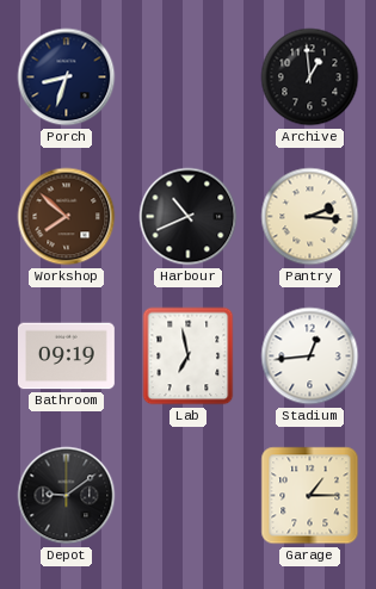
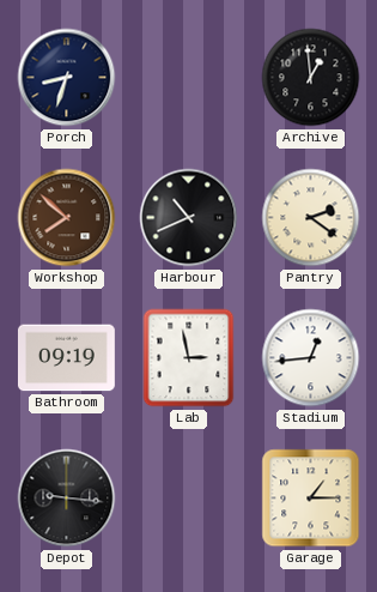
Pantry: 2:16 -> 2:21
Lab: 6:58 -> 2:58
Depot: 9:09 -> 9:16
